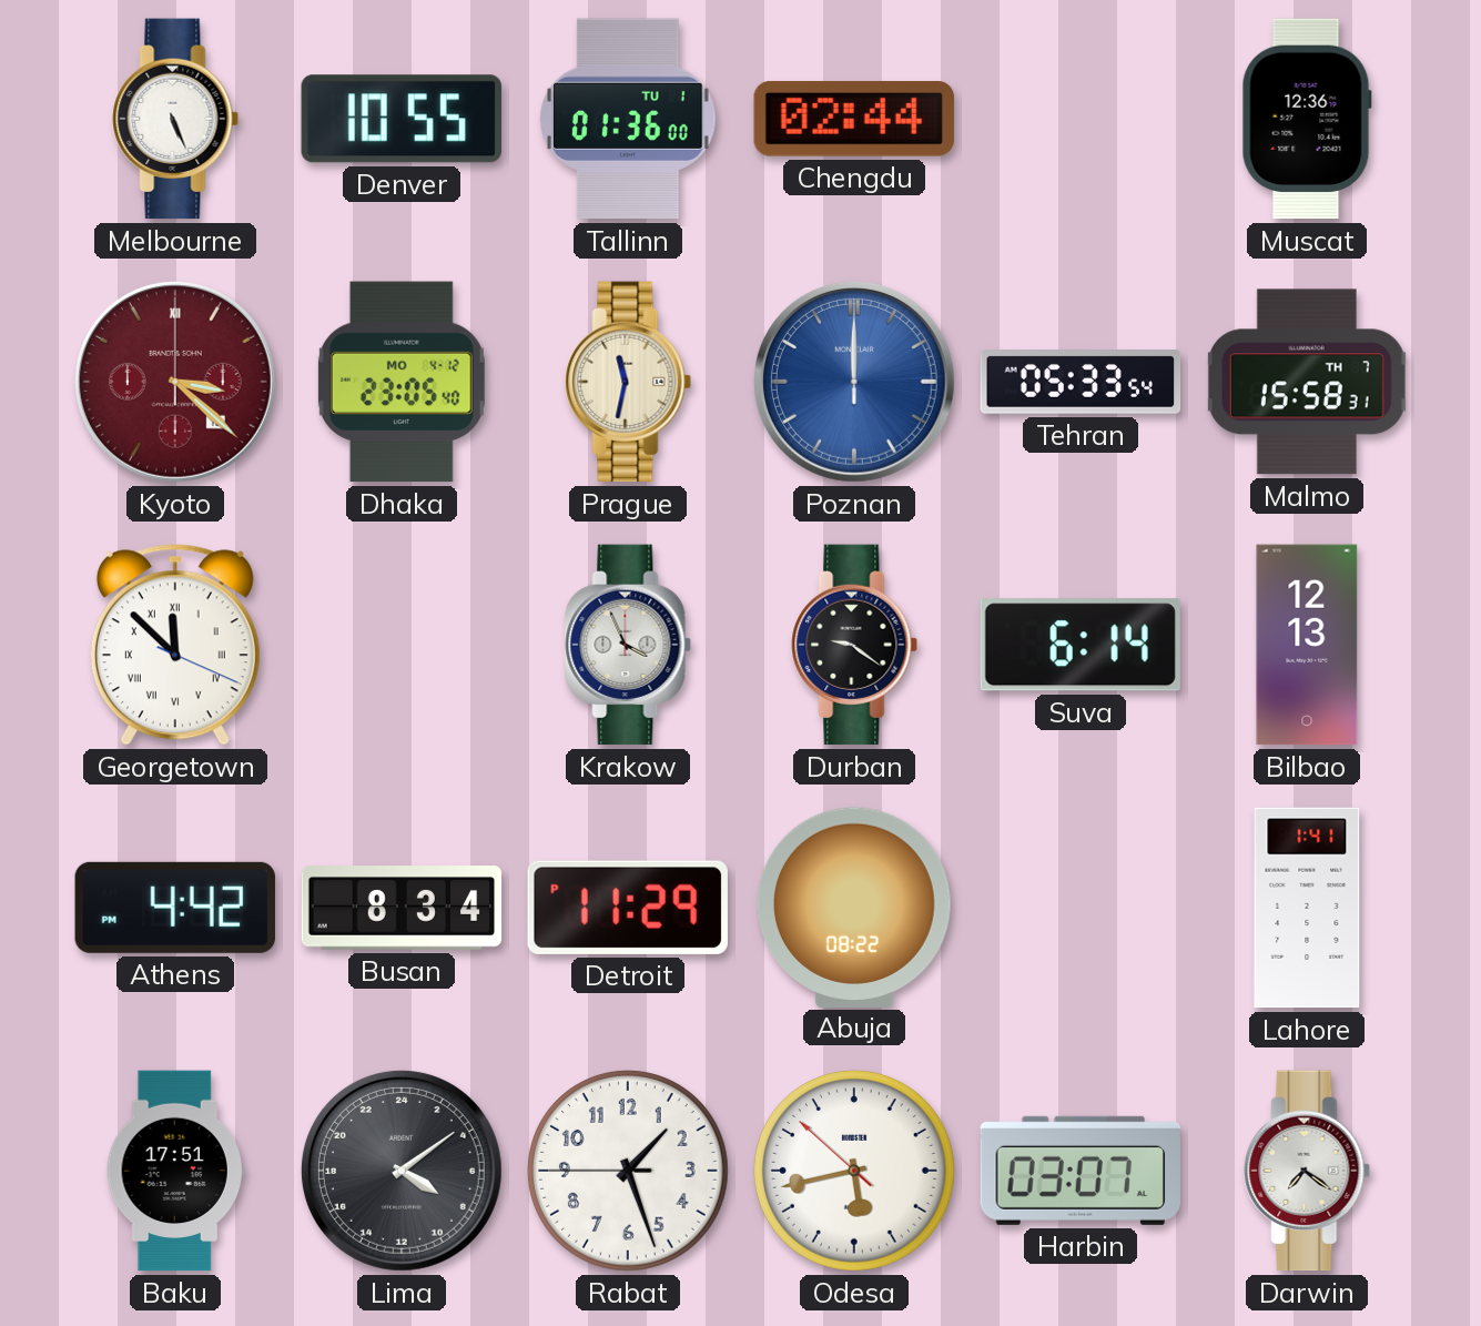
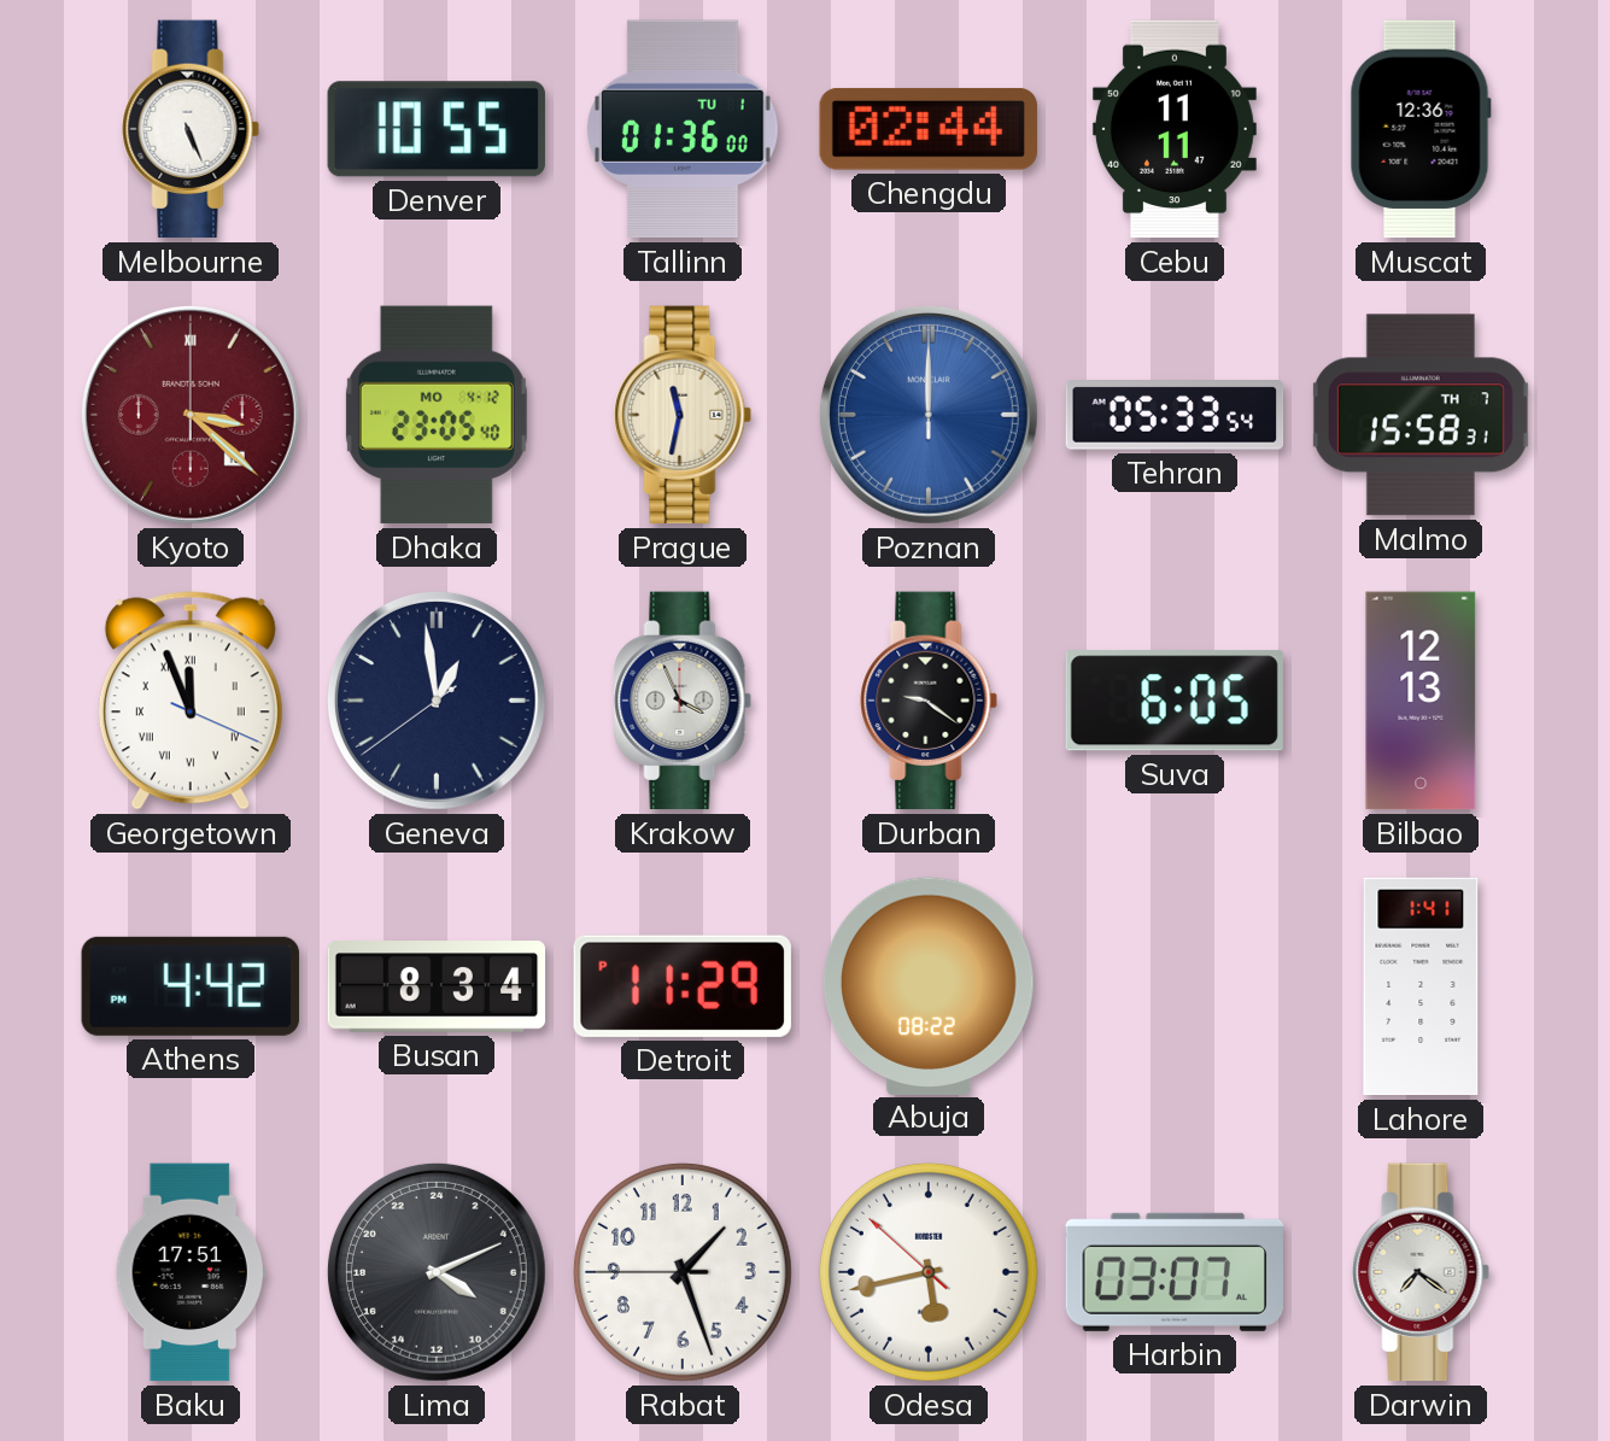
Cebu: none -> 11:11
Georgetown: 11:52 -> 11:56
Geneva: none -> 12:58
Suva: 6:14 -> 6:05
Lima: 8:09 -> 8:11
